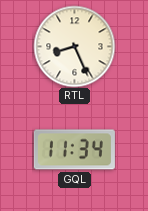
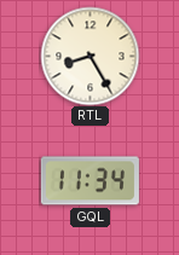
RTL: 8:26 -> 8:25
